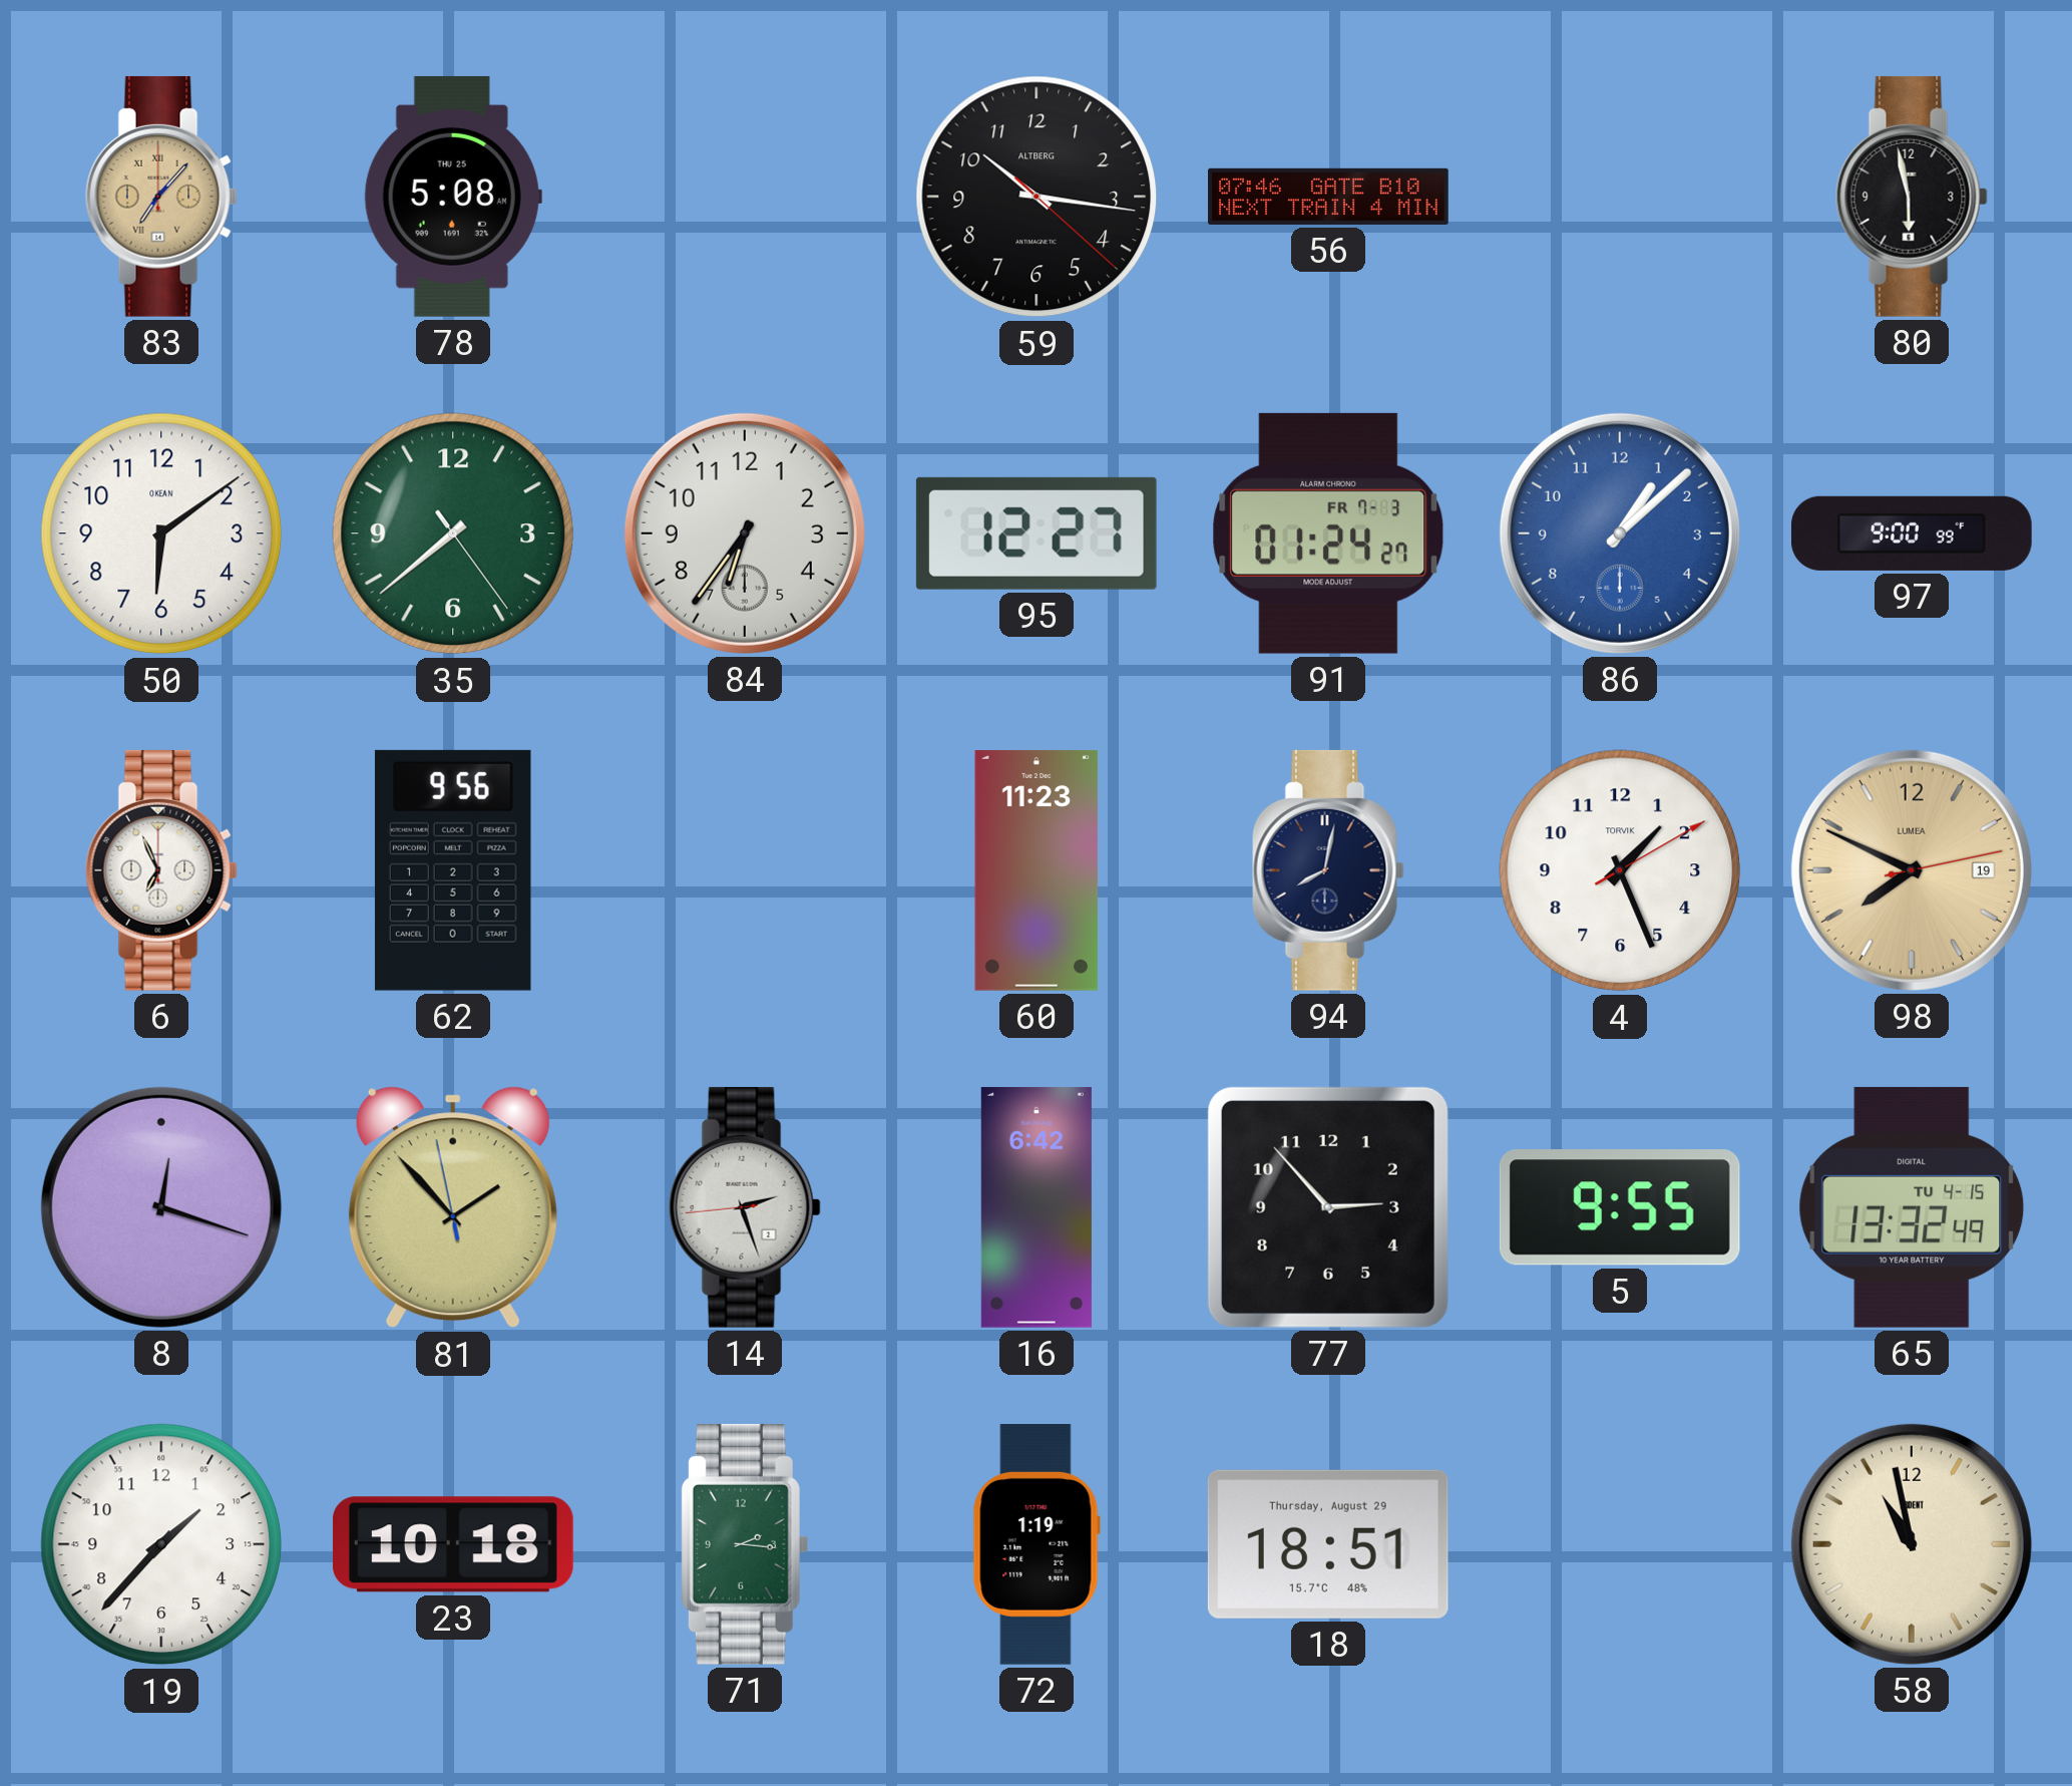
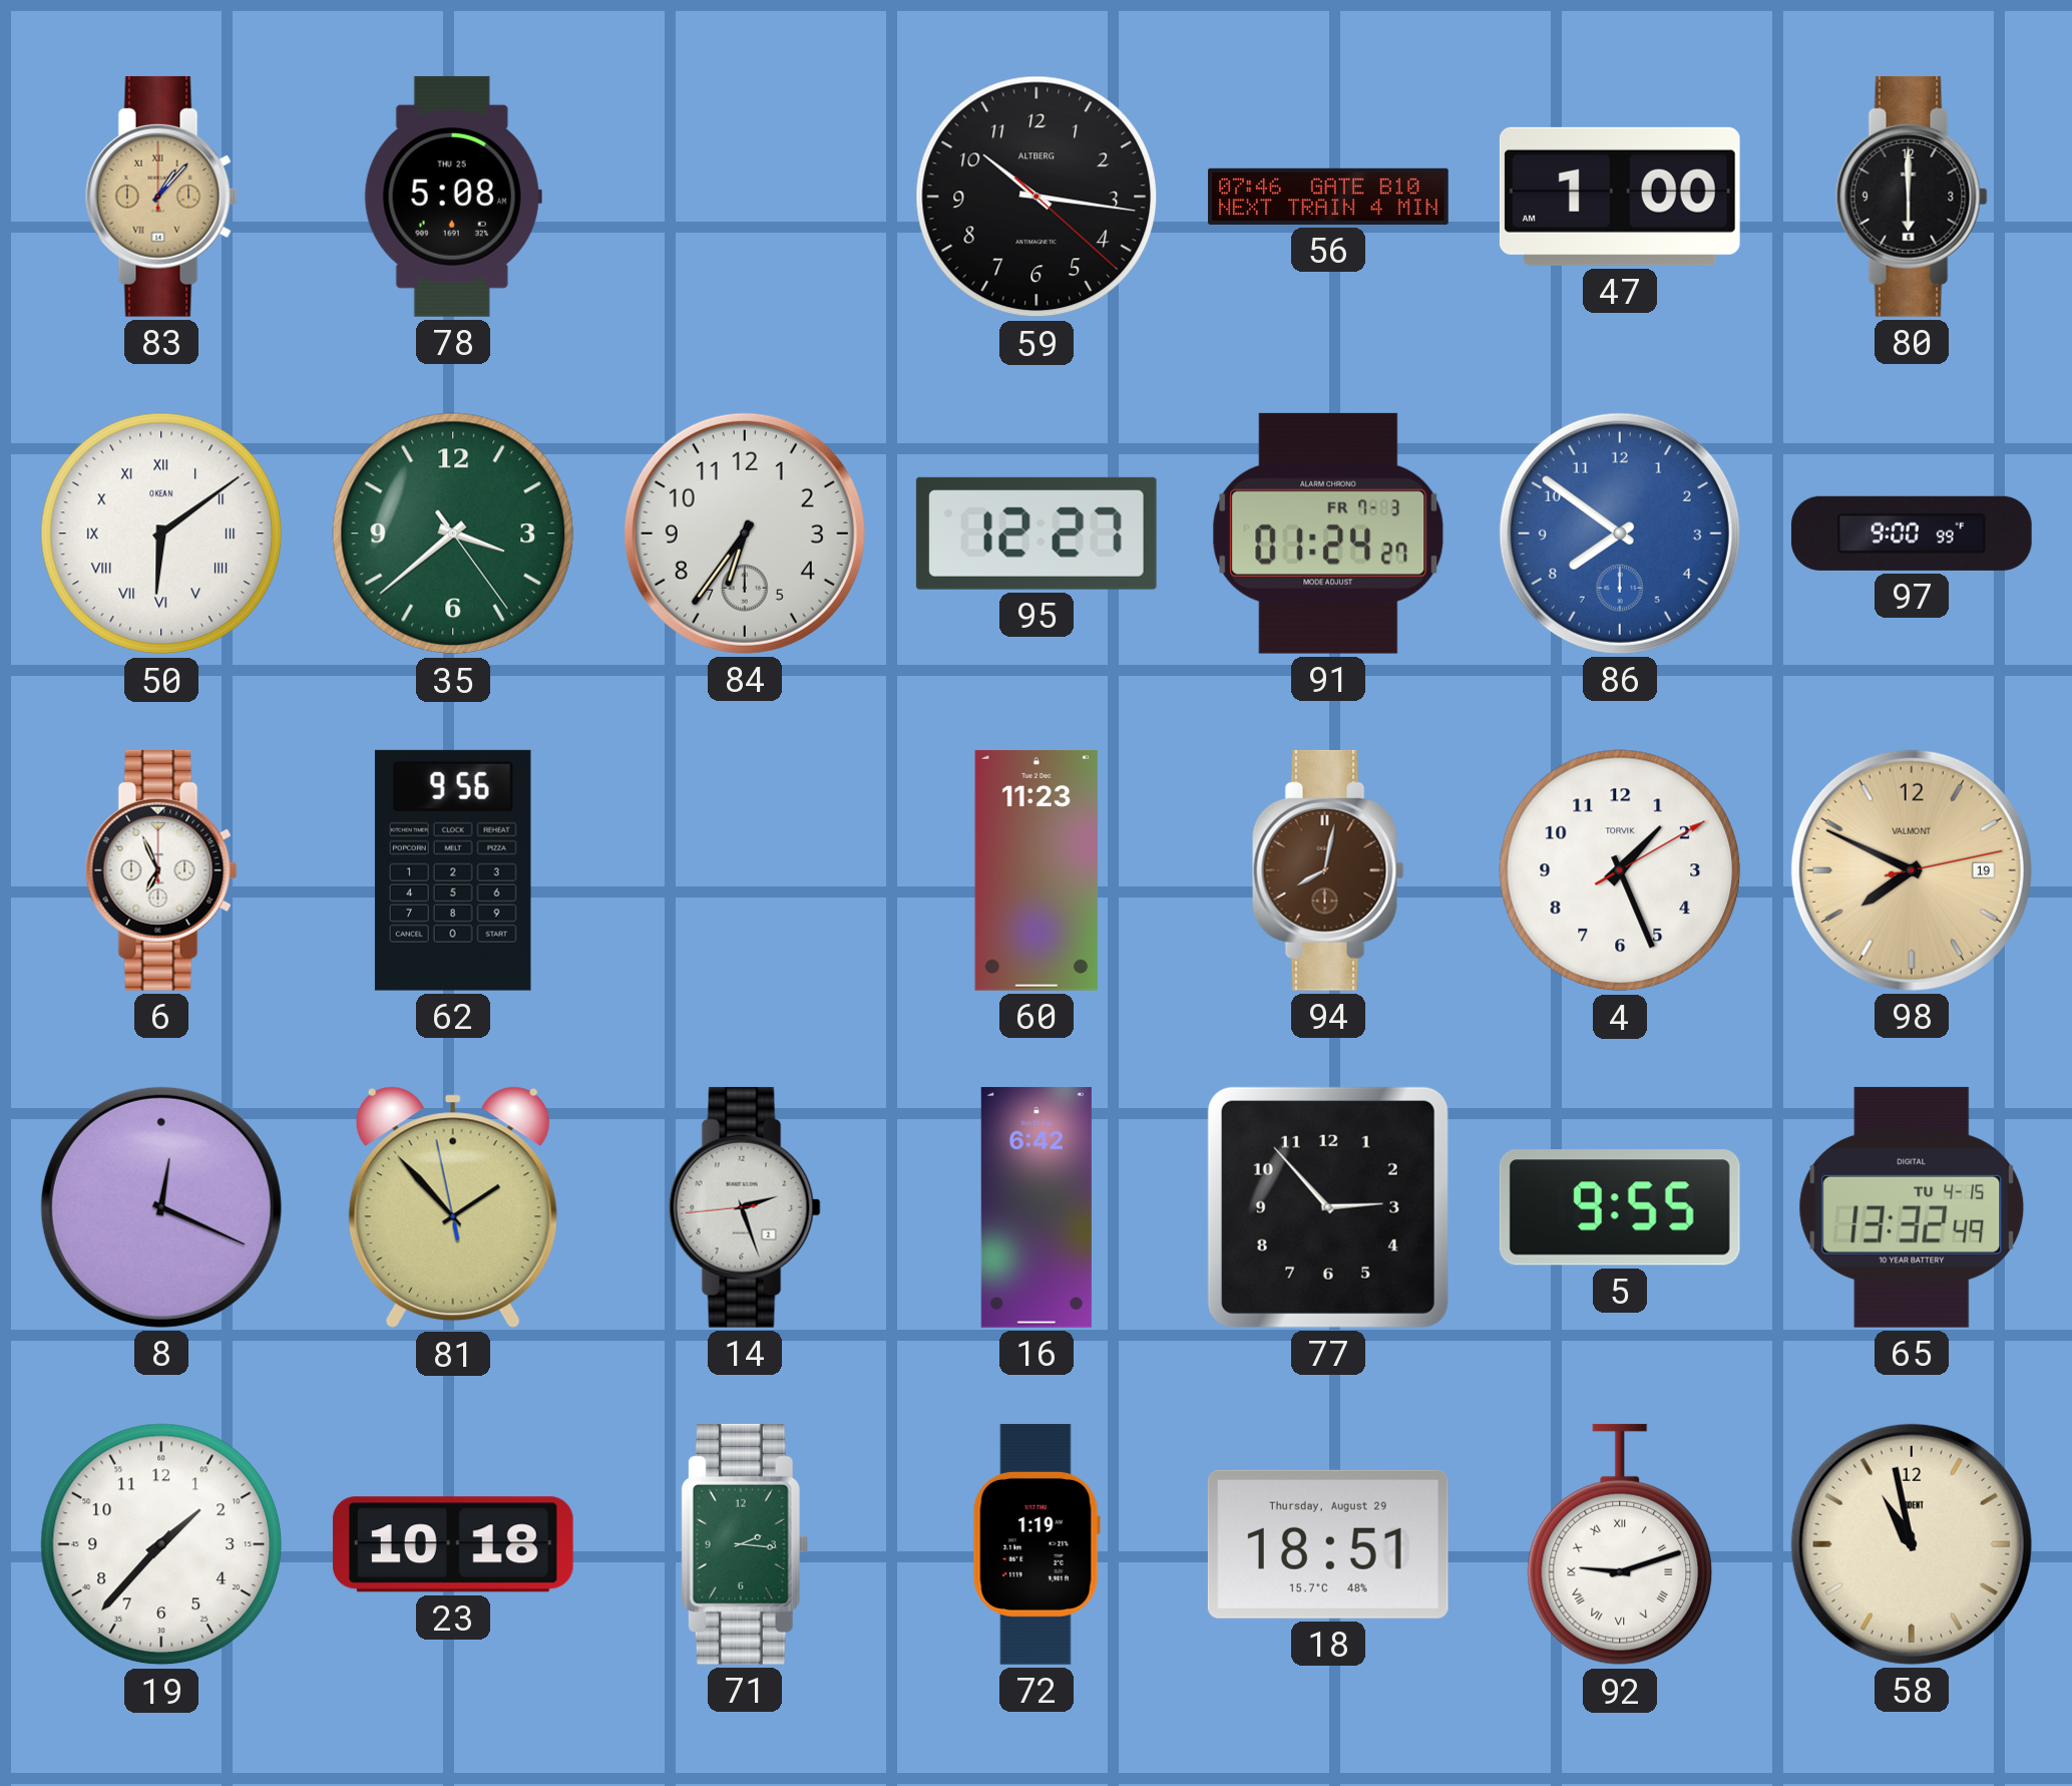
83: 7:07 -> 1:07
47: none -> 1:00
80: 5:58 -> 6:00
50 numerals: Arabic -> Roman
35: 7:38 -> 3:38
86: 1:08 -> 7:51
94 dial: navy -> brown
98 brand: LUMEA -> VALMONT
8: 12:18 -> 12:19
92: none -> 9:12
